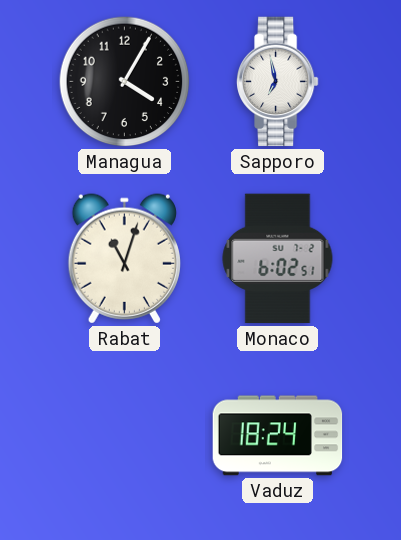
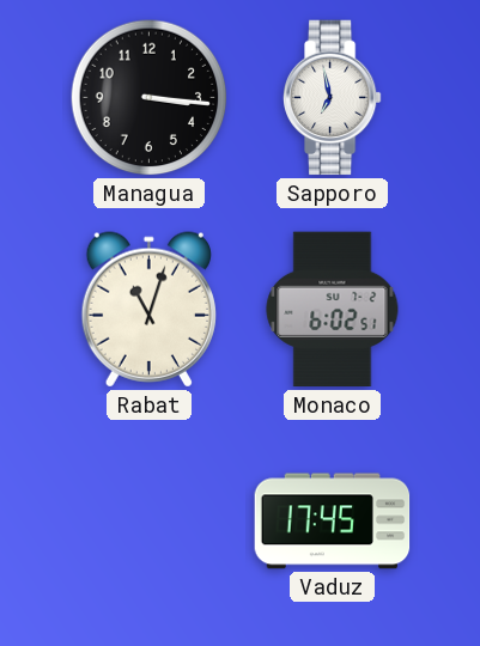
Managua: 4:05 -> 3:16
Vaduz: 18:24 -> 17:45
